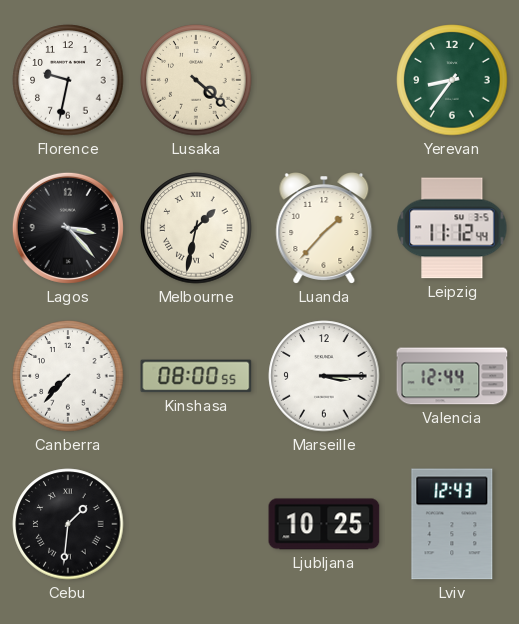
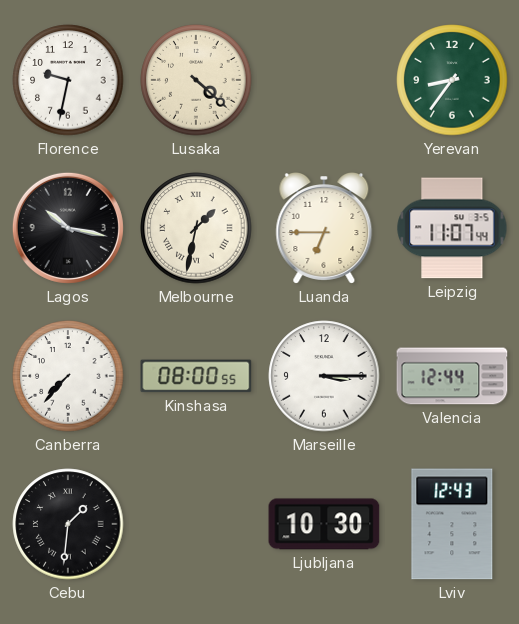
Lagos: 3:23 -> 10:17
Luanda: 1:37 -> 6:45
Leipzig: 11:12 -> 11:07
Ljubljana: 10:25 -> 10:30
